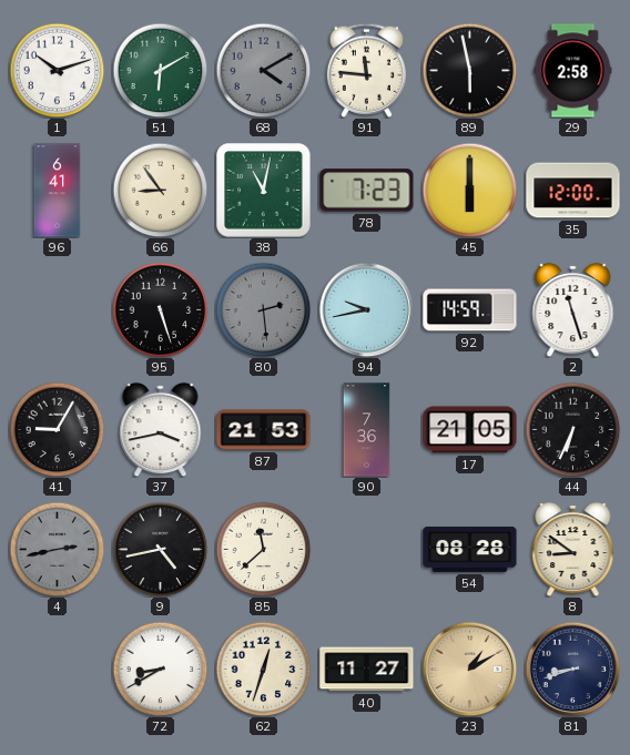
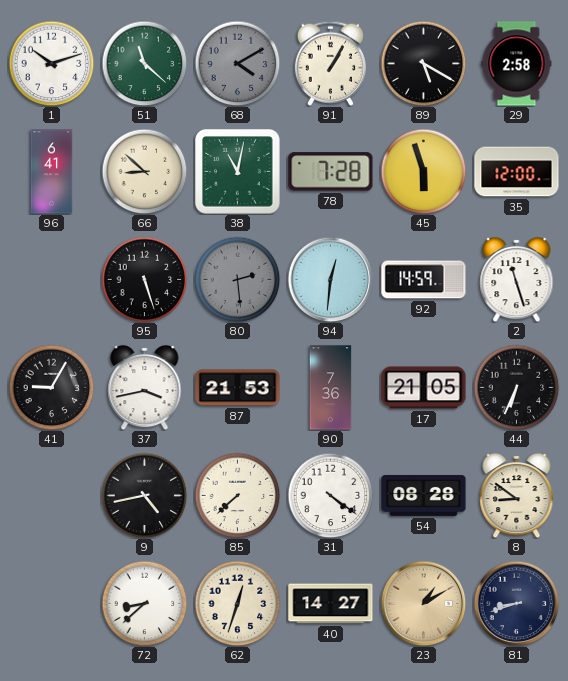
51: 6:10 -> 11:22
91: 11:46 -> 1:05
89: 5:58 -> 5:20
66: 8:54 -> 8:52
78: 7:23 -> 7:28
45: 6:00 -> 5:57
94: 9:43 -> 12:31
4: 2:43 -> none
85: 11:38 -> 7:38
31: none -> 4:21
72: 8:40 -> 8:38
40: 11:27 -> 14:27
